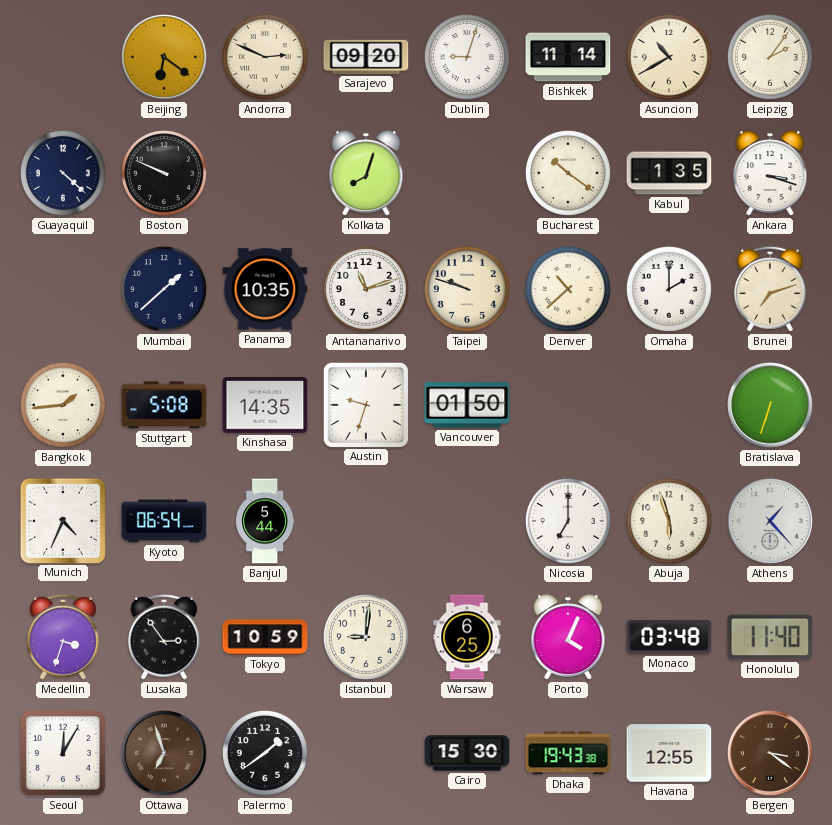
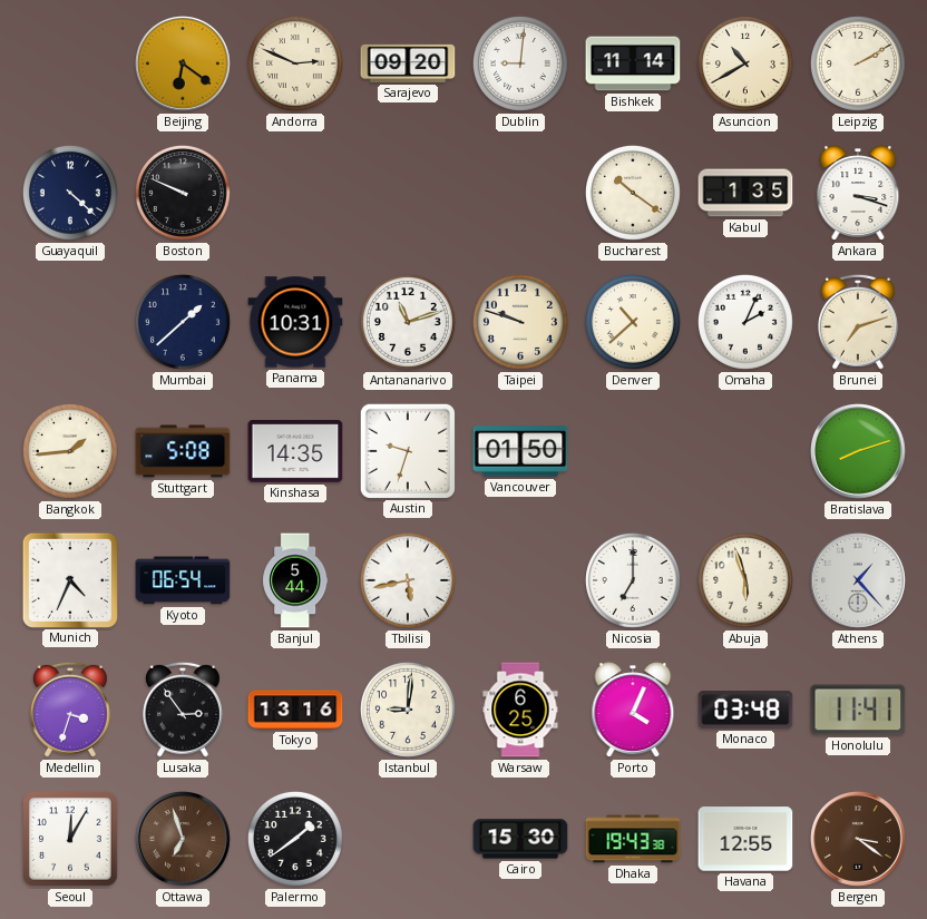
Dublin: 9:03 -> 9:01
Leipzig: 2:06 -> 2:10
Kolkata: 8:03 -> none
Panama: 10:35 -> 10:31
Omaha: 2:00 -> 2:04
Bratislava: 6:33 -> 8:12
Tbilisi: none -> 5:43
Tokyo: 10:59 -> 13:16
Honolulu: 11:40 -> 11:41
